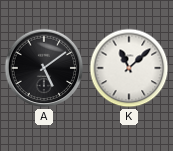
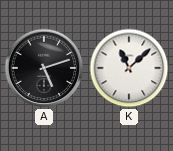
A: 5:09 -> 5:12
